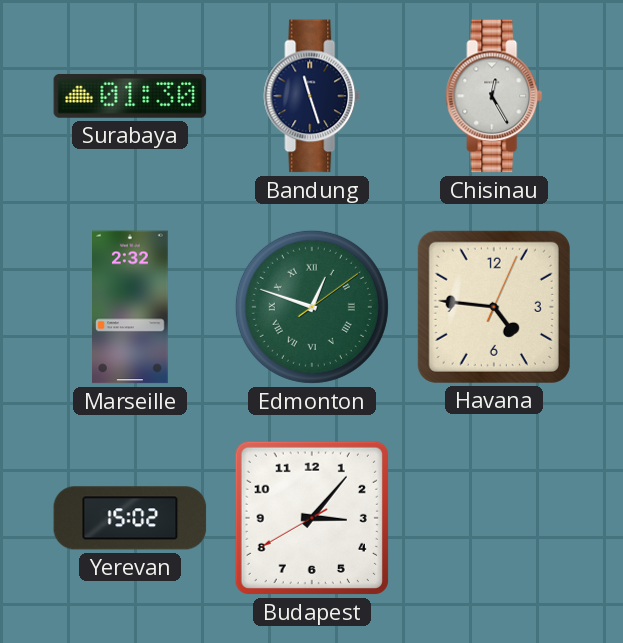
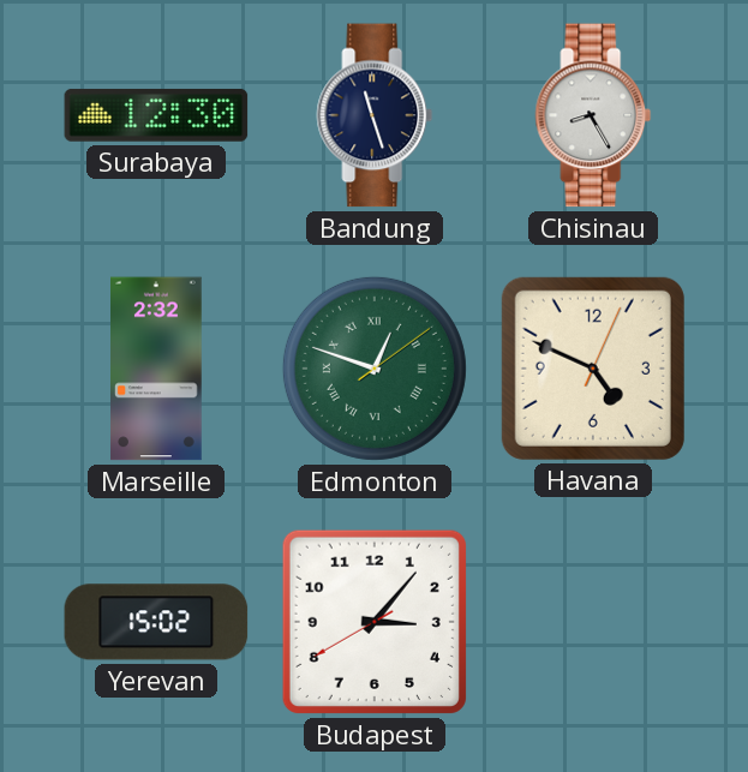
Surabaya: 01:30 -> 12:30
Chisinau: 12:25 -> 8:25
Havana: 4:46 -> 4:49
